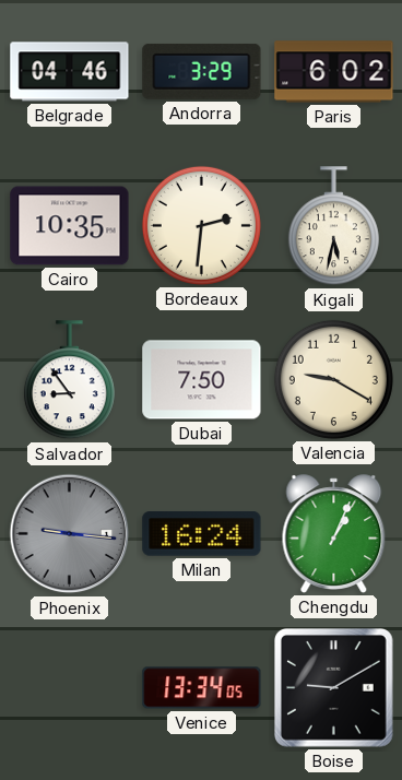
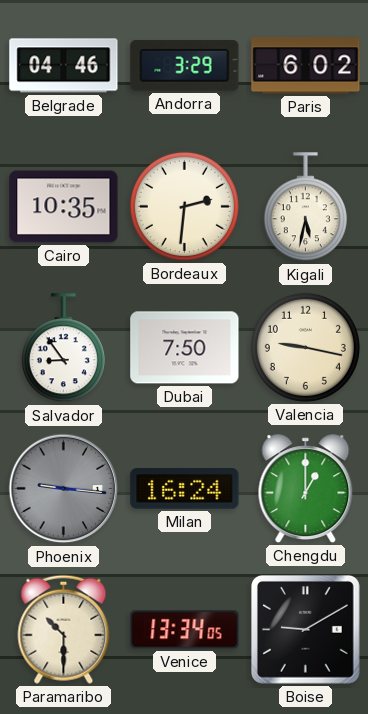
Valencia: 9:20 -> 9:17
Chengdu: 1:04 -> 1:00
Paramaribo: none -> 10:30
